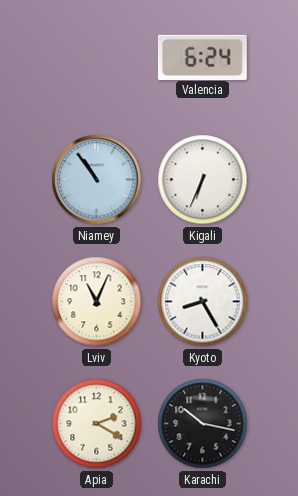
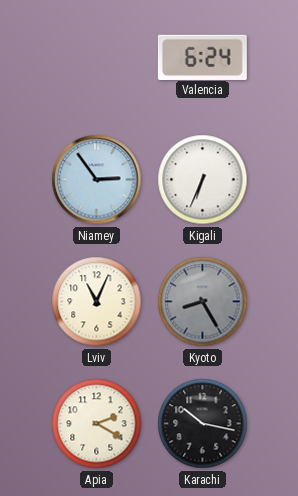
Niamey: 10:54 -> 2:54
Kyoto dial: white -> grey
